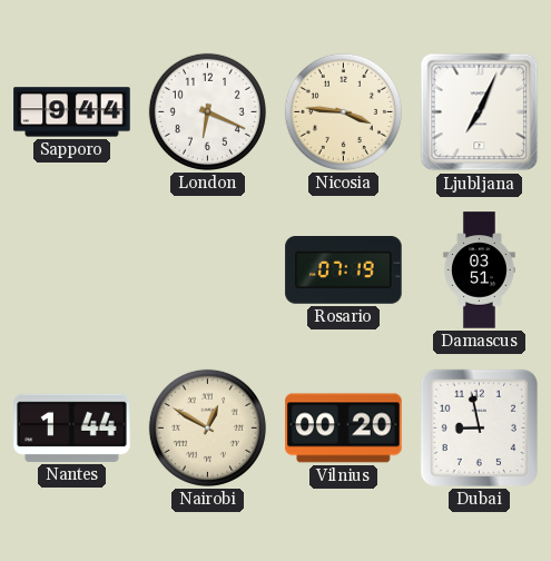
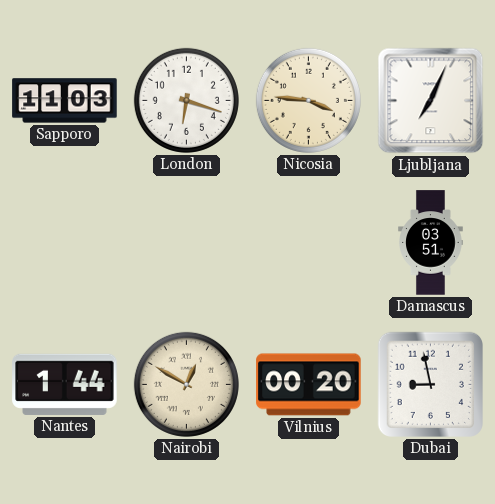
Sapporo: 9:44 -> 11:03
London: 6:19 -> 6:18
Rosario: 07:19 -> none
